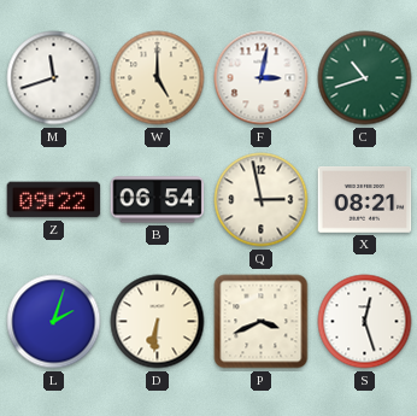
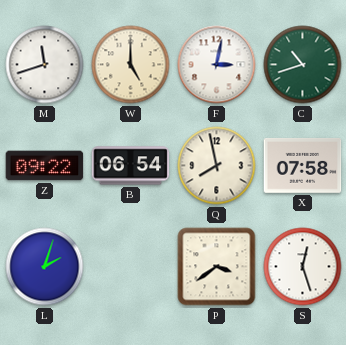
Q: 2:58 -> 7:58
X: 08:21 -> 07:58
D: 6:31 -> none
P: 3:41 -> 3:39
